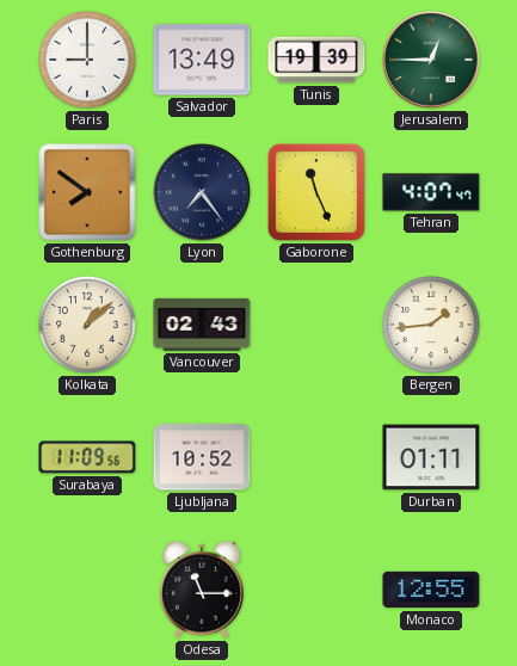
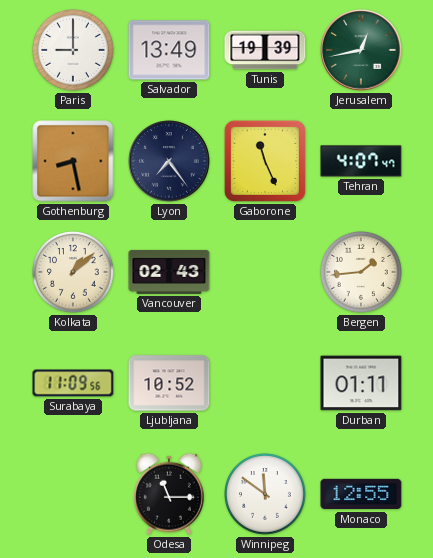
Jerusalem: 12:45 -> 12:43
Gothenburg: 7:51 -> 8:28
Winnipeg: none -> 11:51
